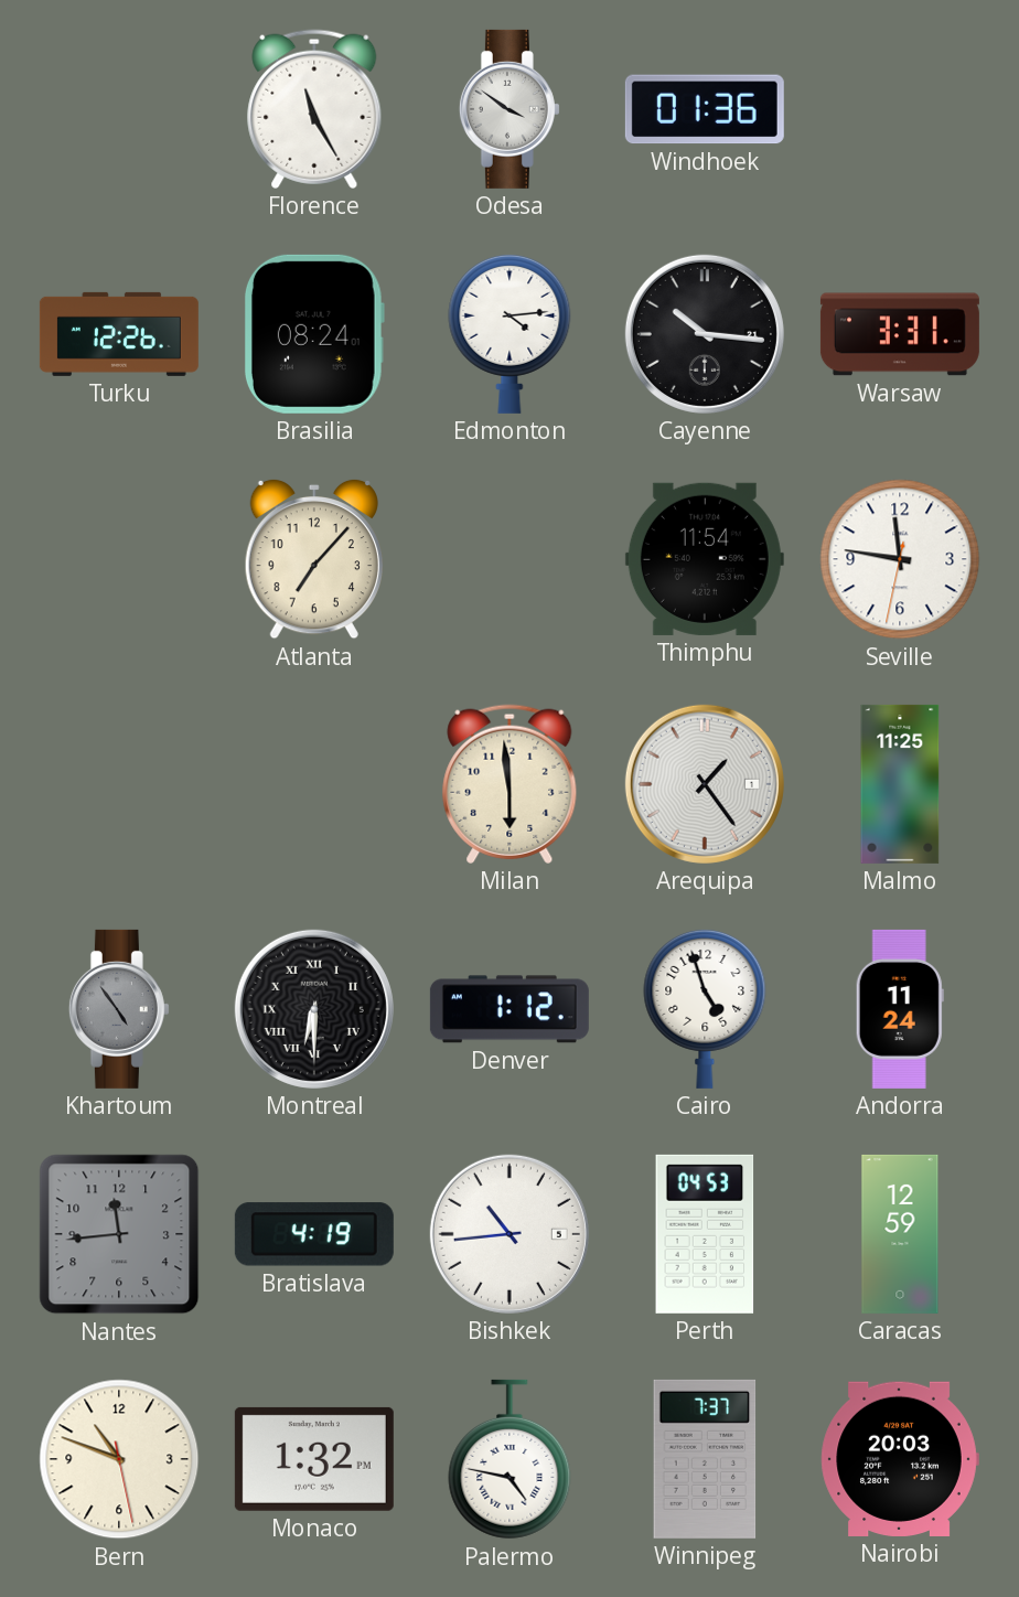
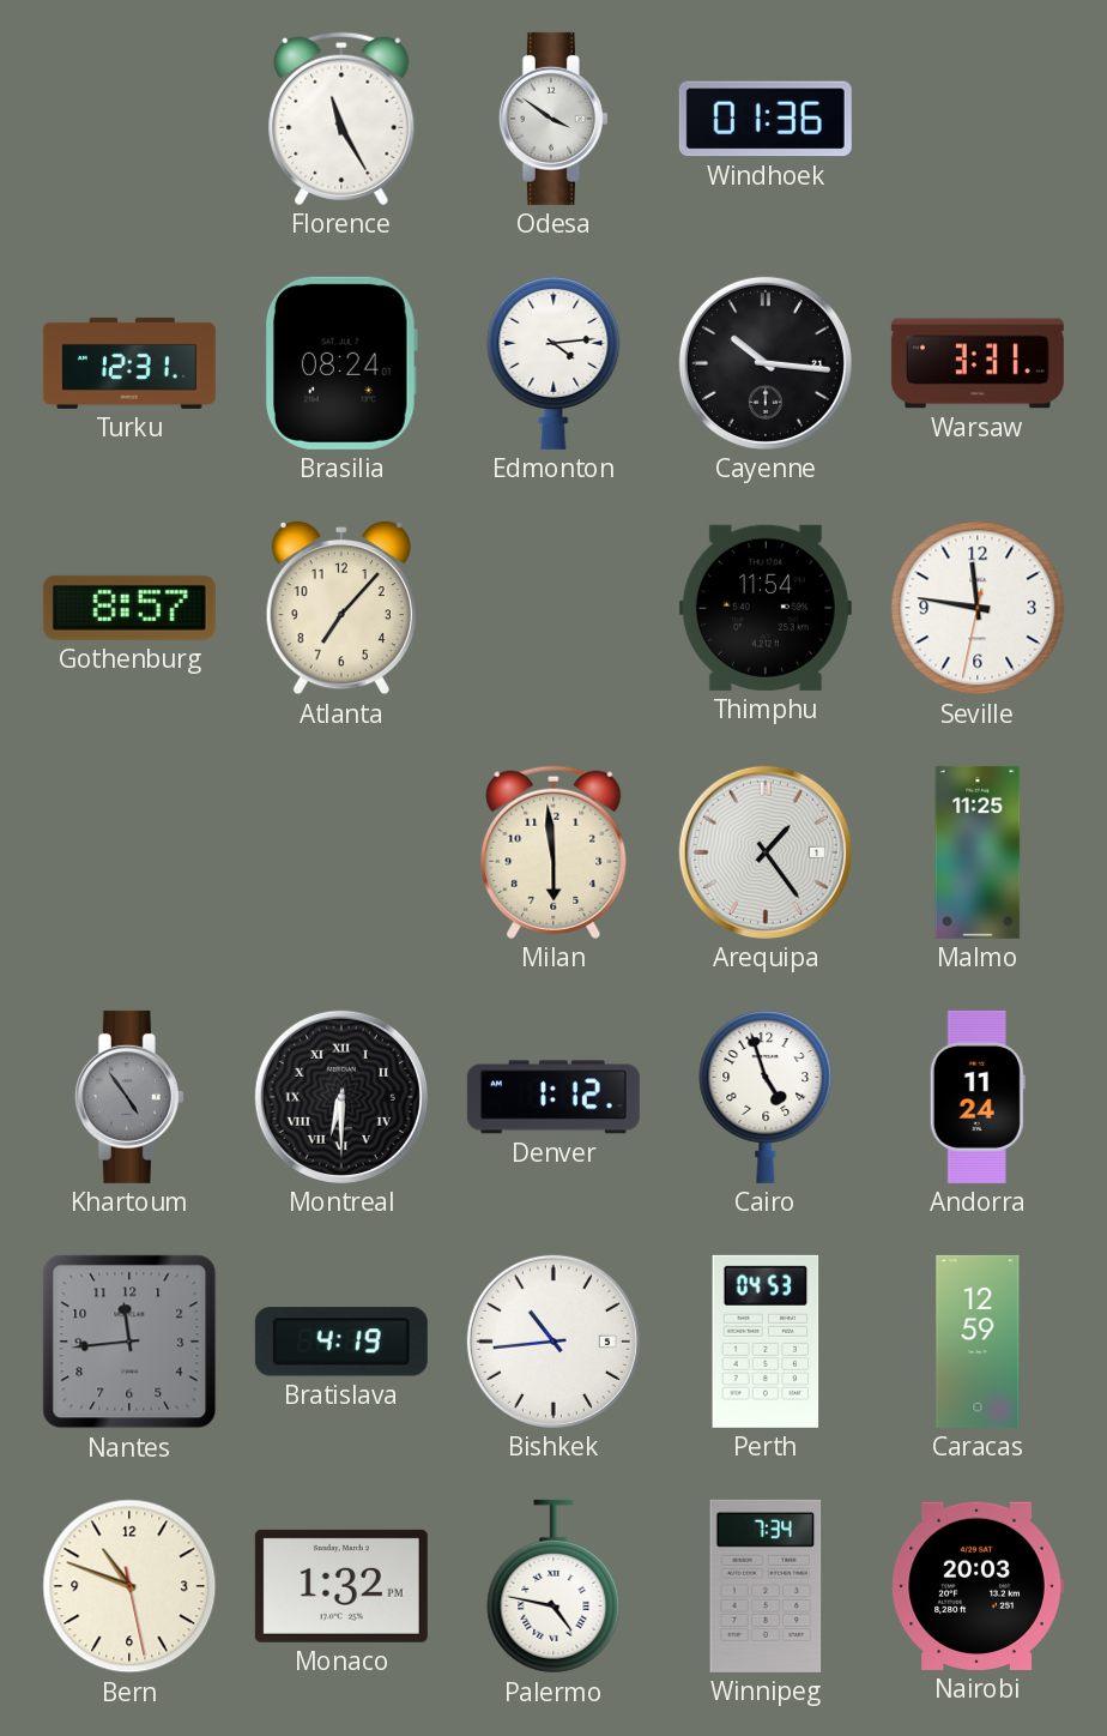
Turku: 12:26 -> 12:31
Gothenburg: none -> 8:57
Winnipeg: 7:37 -> 7:34
